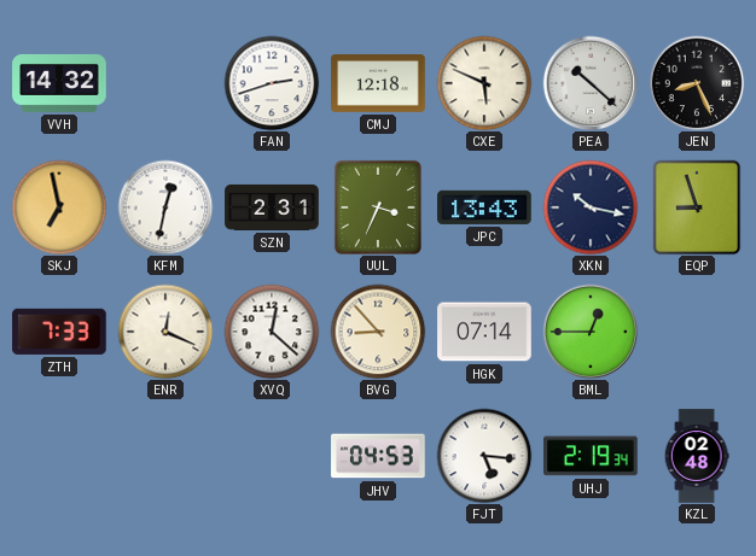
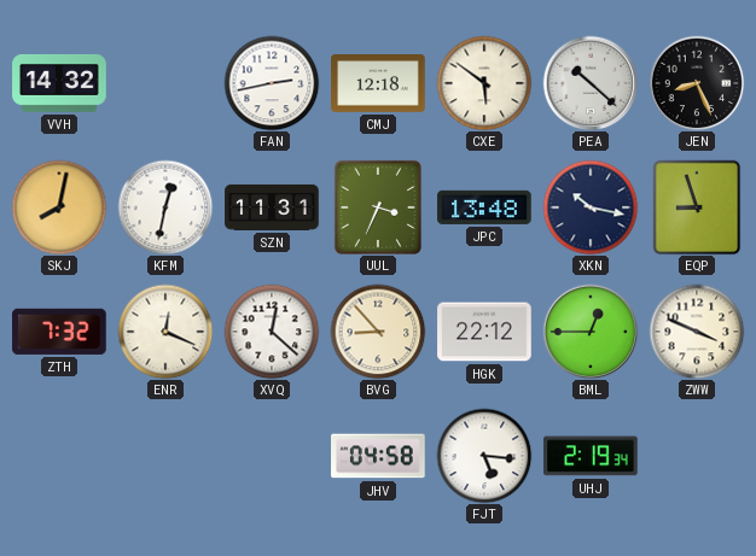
FAN: 2:42 -> 2:43
CXE: 5:49 -> 5:51
SKJ: 6:58 -> 8:02
SZN: 2:31 -> 11:31
JPC: 13:43 -> 13:48
ZTH: 7:33 -> 7:32
HGK: 07:14 -> 22:12
ZWW: none -> 3:49
JHV: 04:53 -> 04:58
KZL: 02:48 -> none
